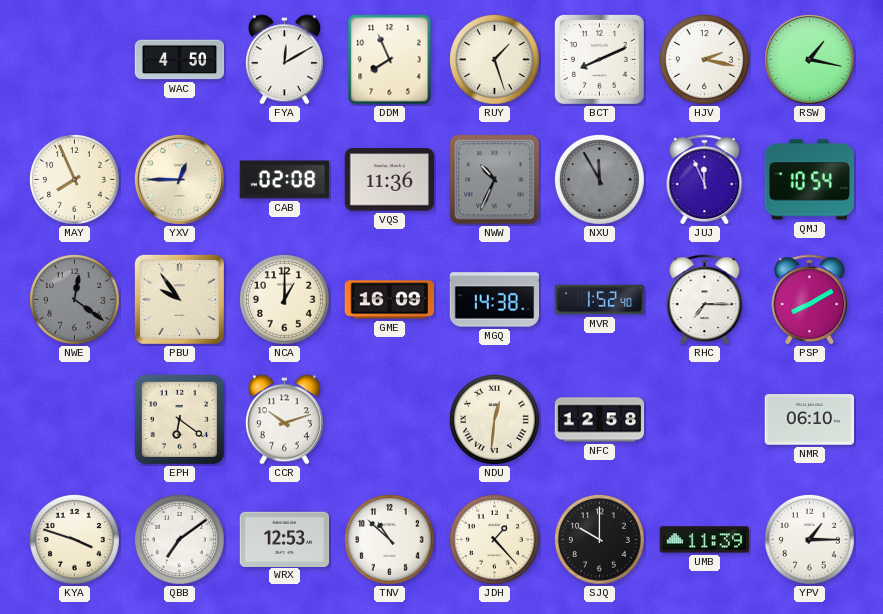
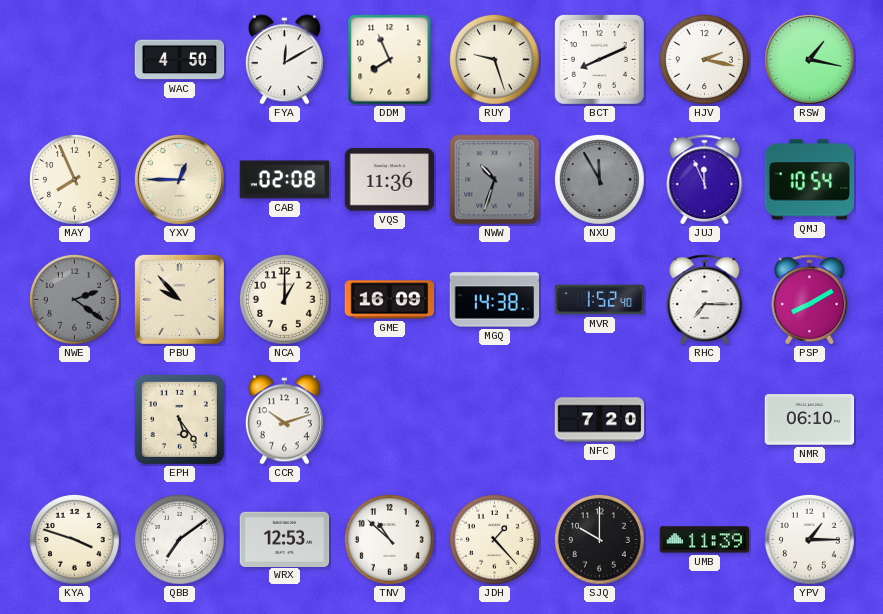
RUY: 1:27 -> 9:27
NWW: 10:34 -> 10:33
NWE: 12:21 -> 2:21
PBU: 9:54 -> 9:53
EPH: 6:21 -> 5:24
NDU: 12:31 -> none
NFC: 12:58 -> 7:20
